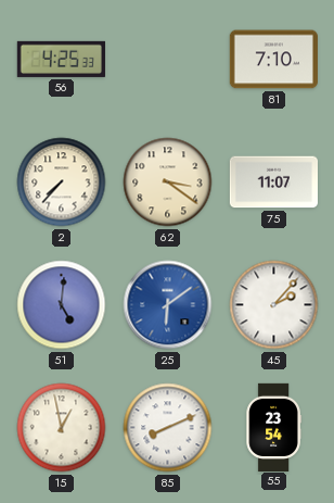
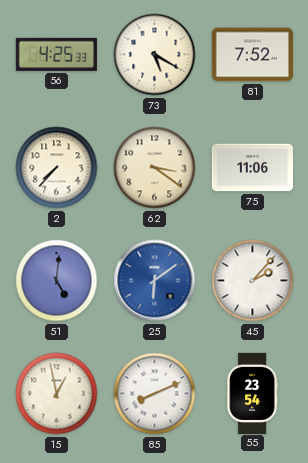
73: none -> 5:20
81: 7:10 -> 7:52
75: 11:07 -> 11:06
